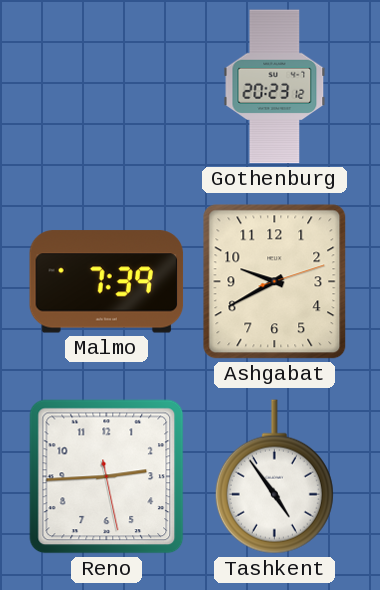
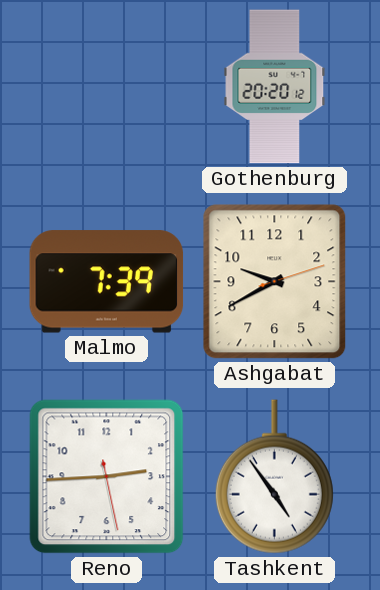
Gothenburg: 20:23 -> 20:20
